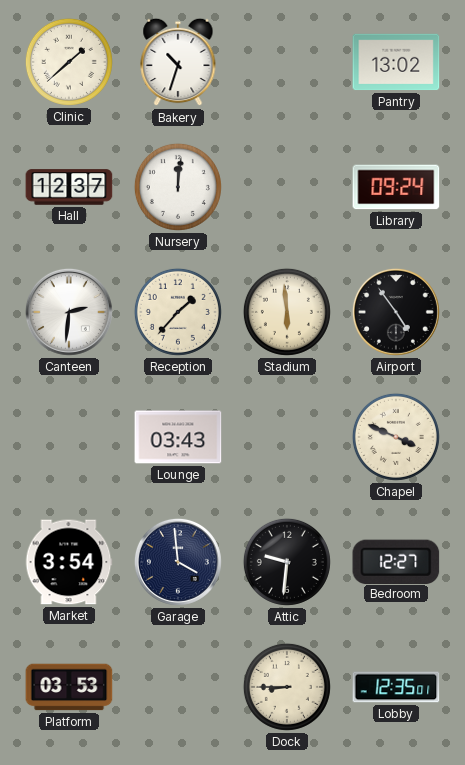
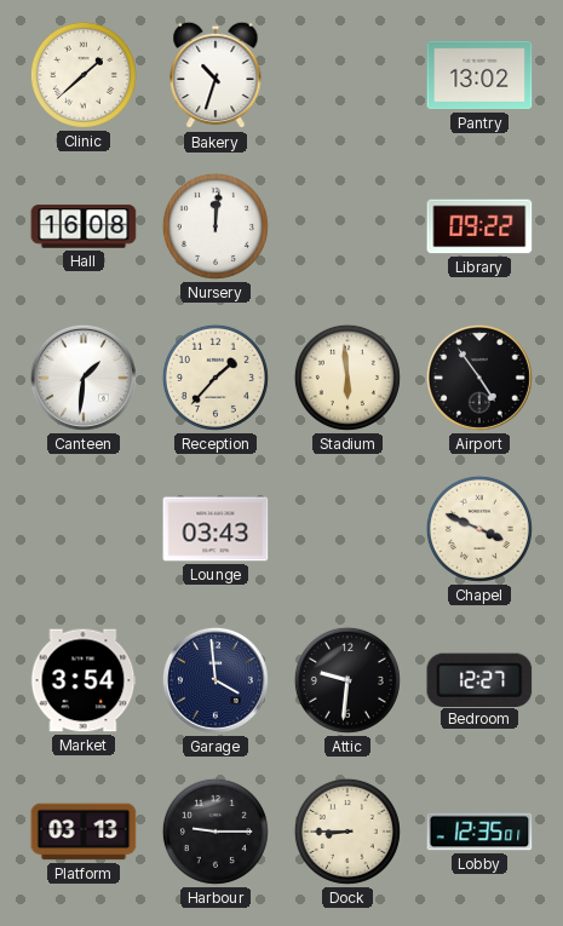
Hall: 12:37 -> 16:08
Library: 09:24 -> 09:22
Canteen: 2:31 -> 1:31
Platform: 03:53 -> 03:13
Harbour: none -> 9:15
